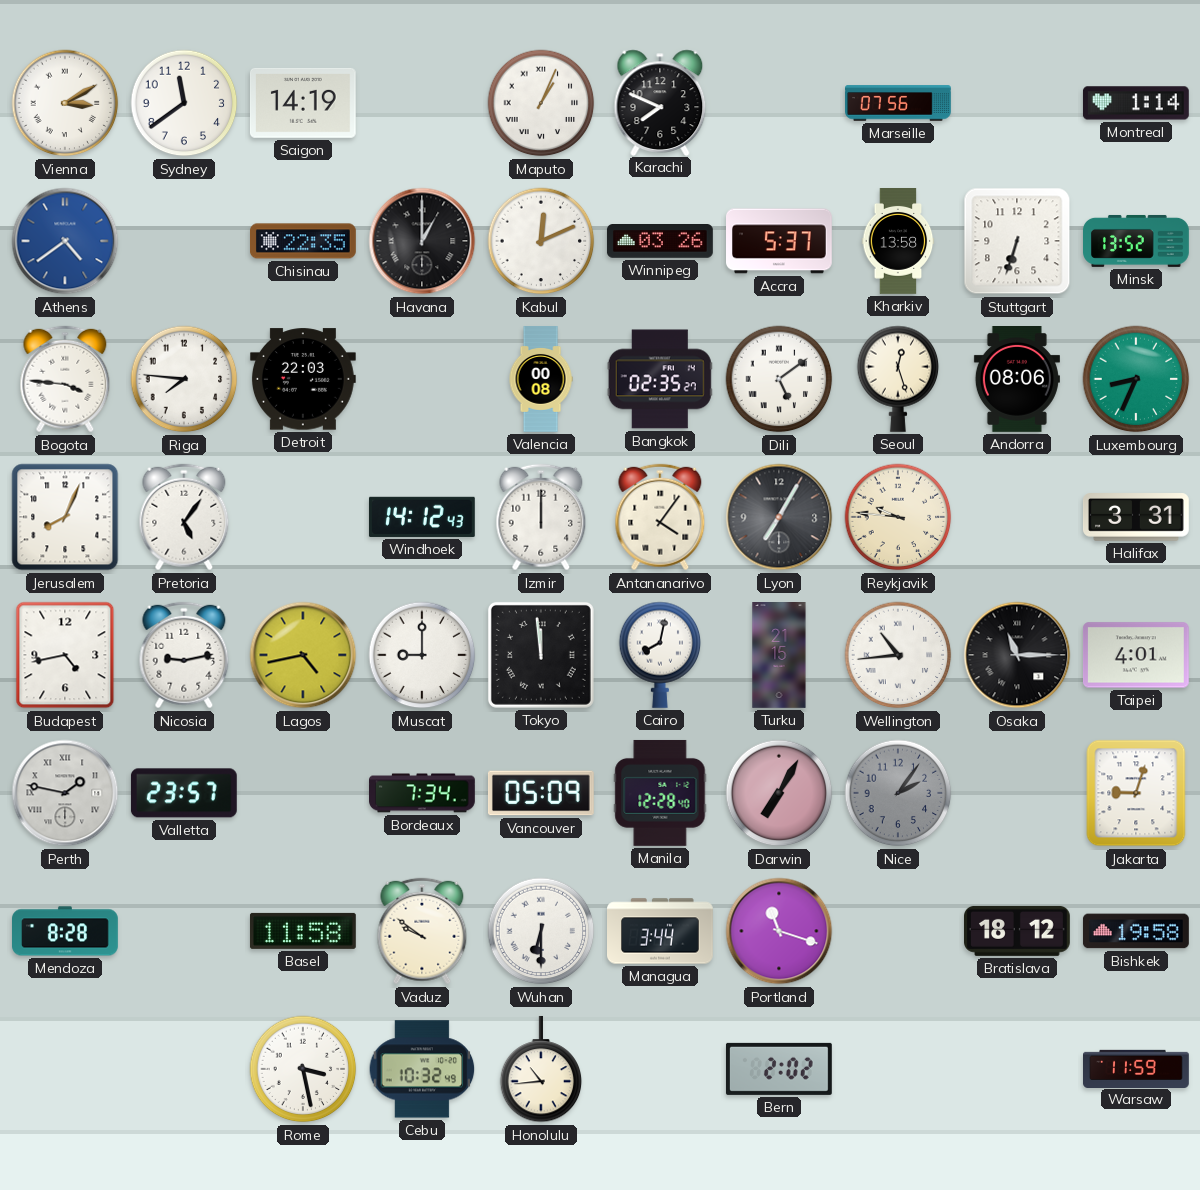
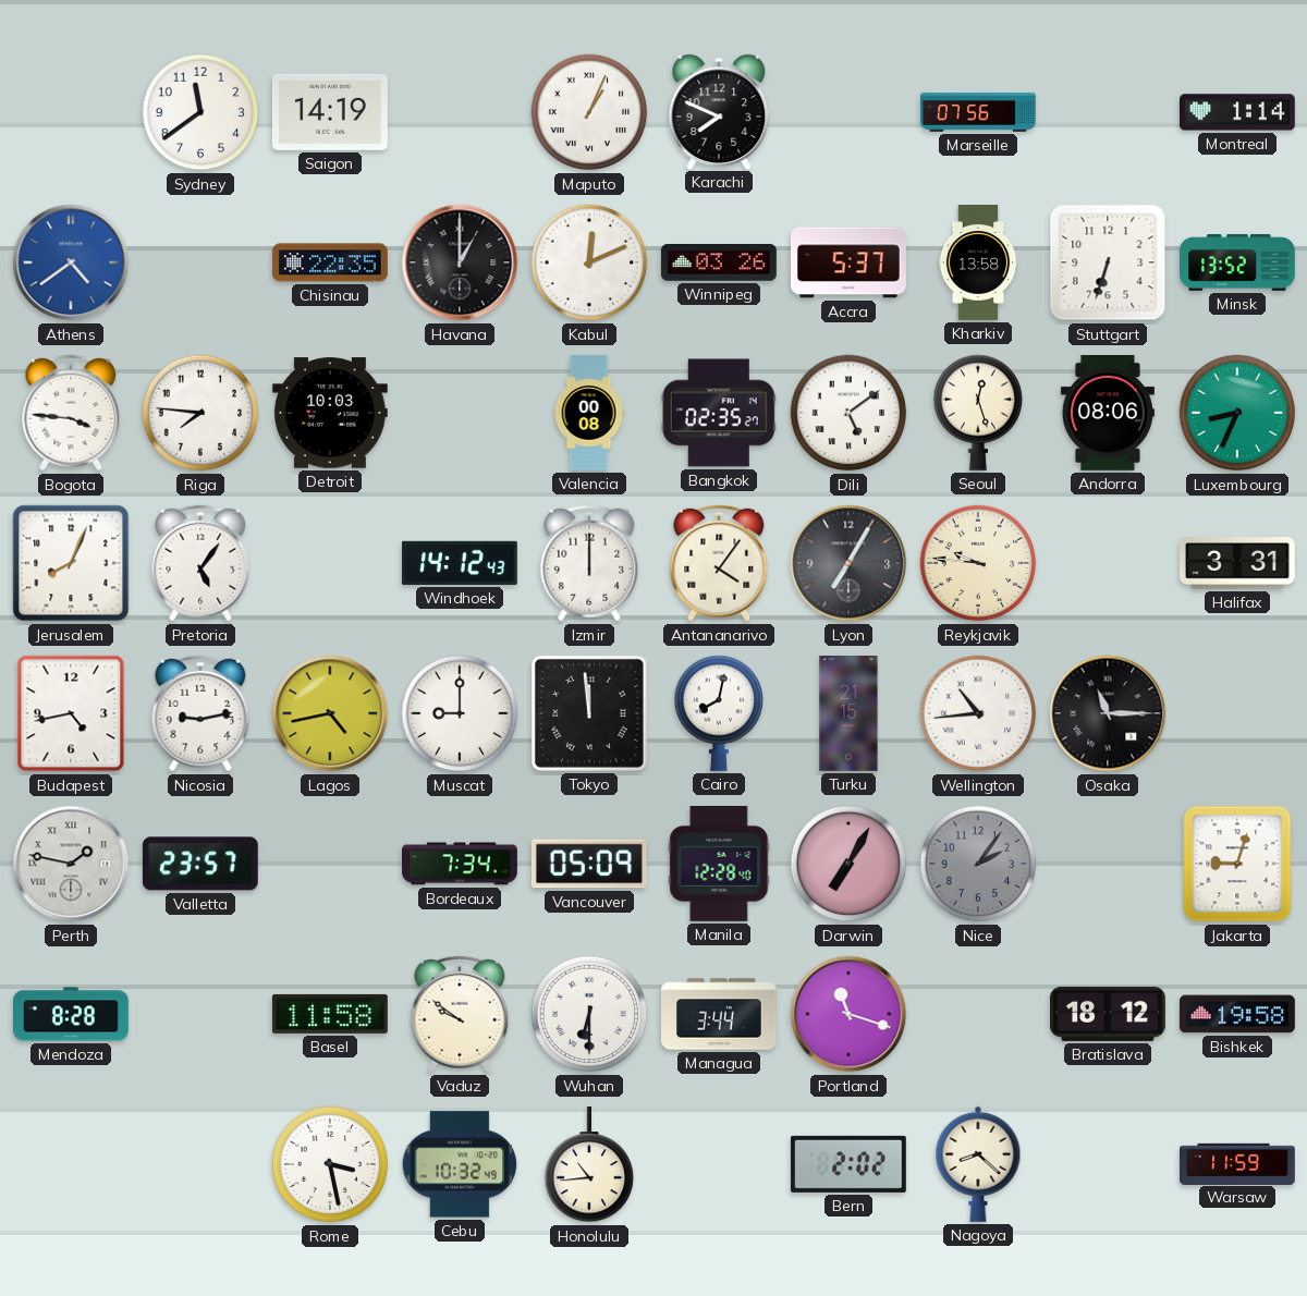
Vienna: 3:10 -> none
Detroit: 22:03 -> 10:03
Taipei: 4:01 -> none
Nagoya: none -> 8:22
